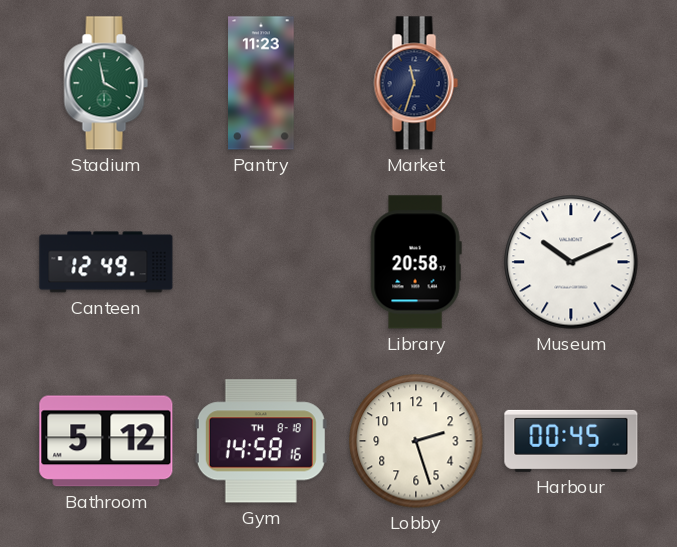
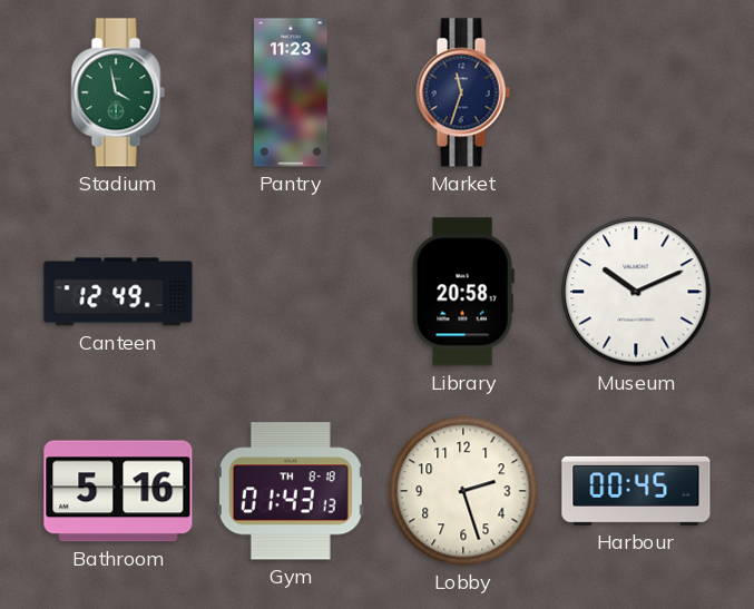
Bathroom: 5:12 -> 5:16
Gym: 14:58 -> 01:43
